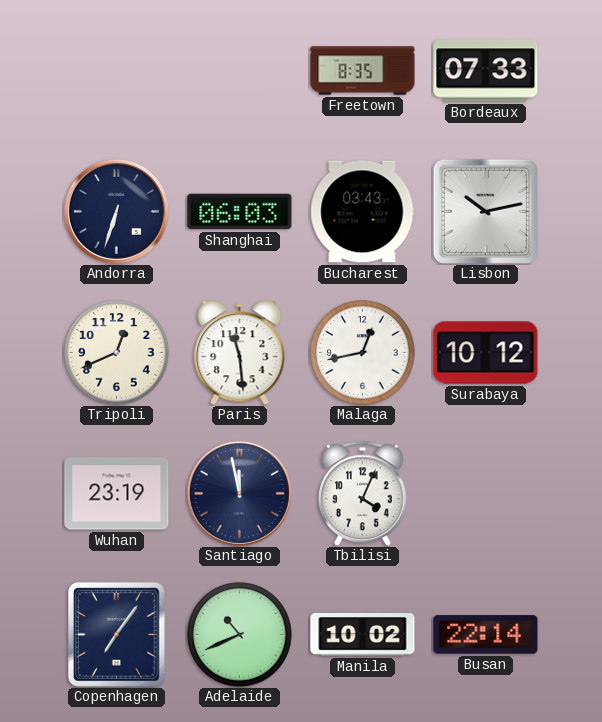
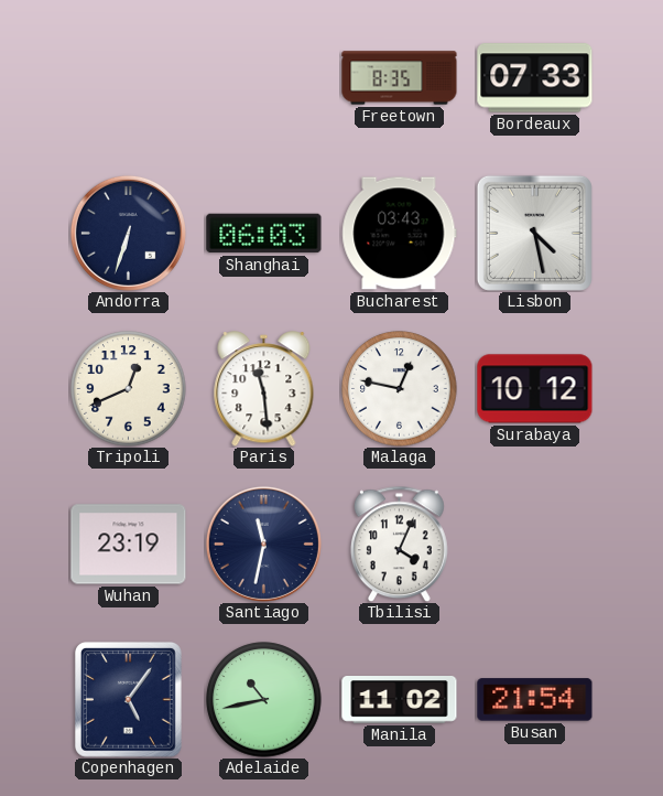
Lisbon: 10:13 -> 4:28
Malaga: 12:43 -> 12:47
Santiago: 11:58 -> 11:32
Copenhagen: 7:06 -> 5:06
Adelaide: 10:41 -> 10:43
Manila: 10:02 -> 11:02
Busan: 22:14 -> 21:54
